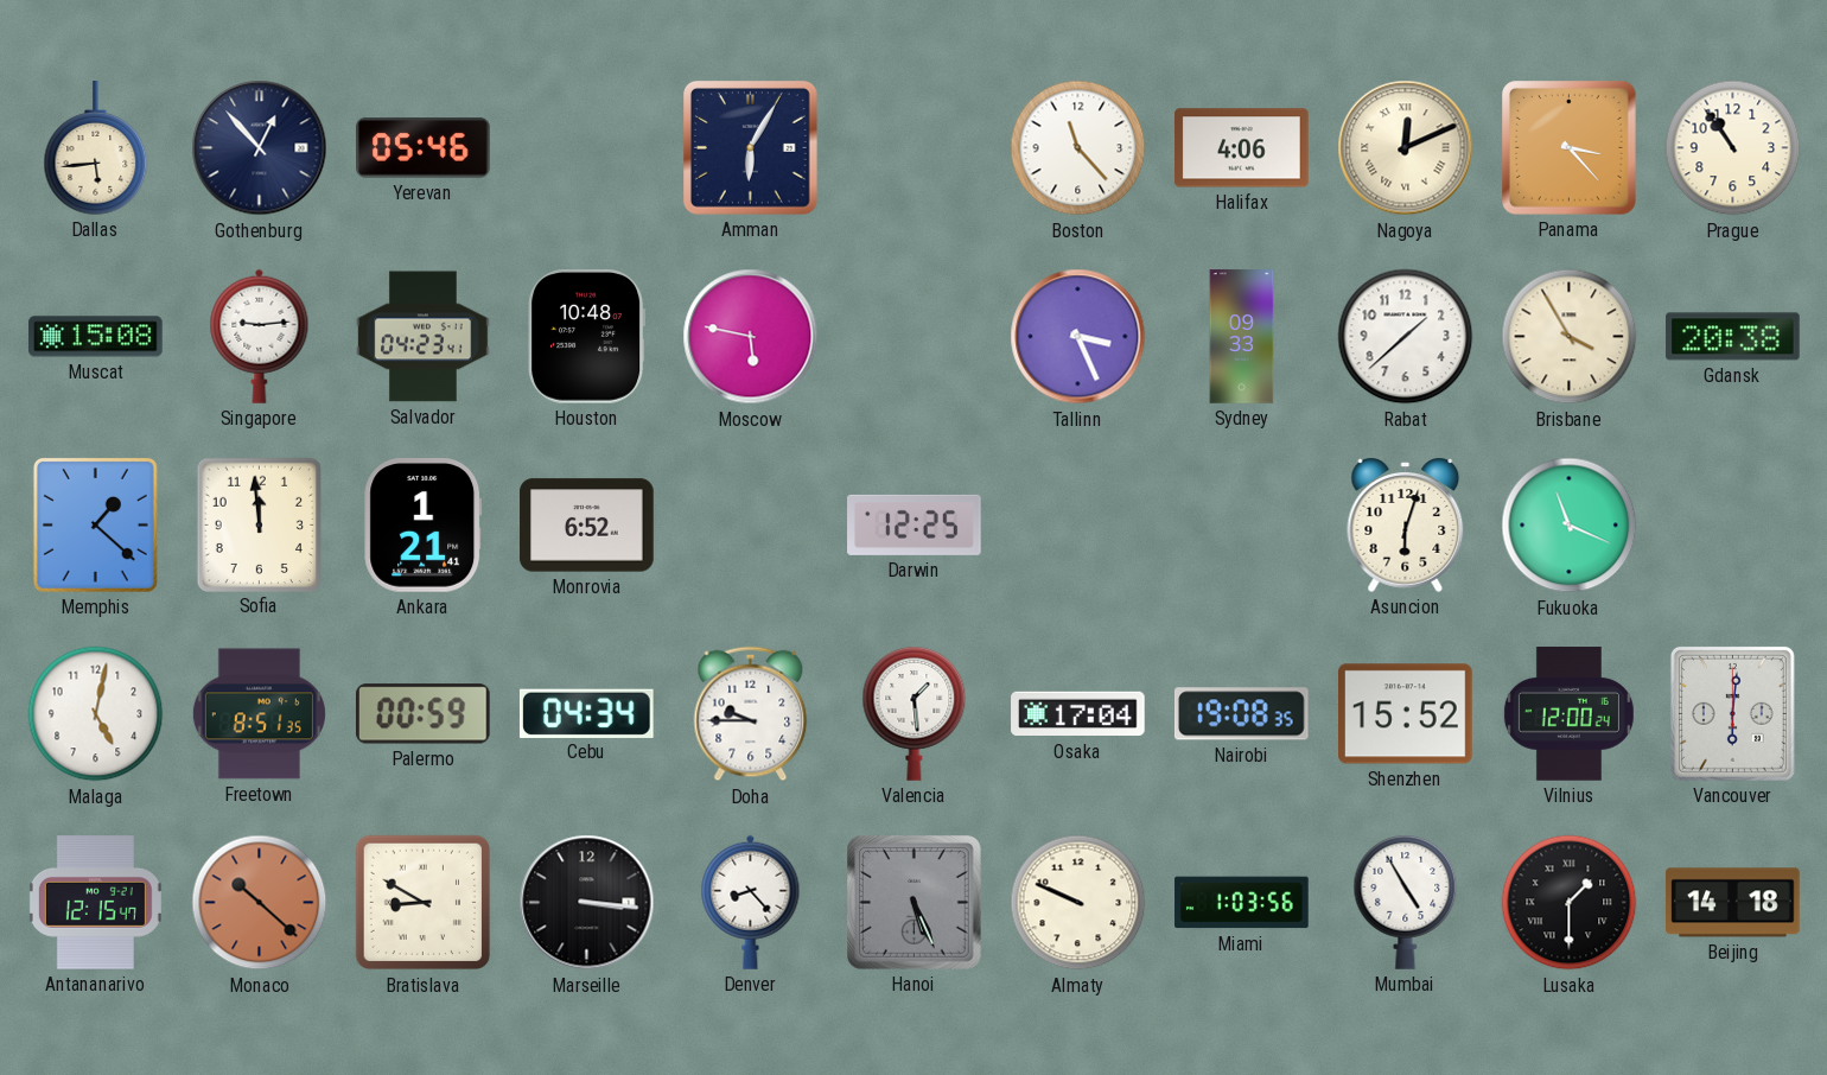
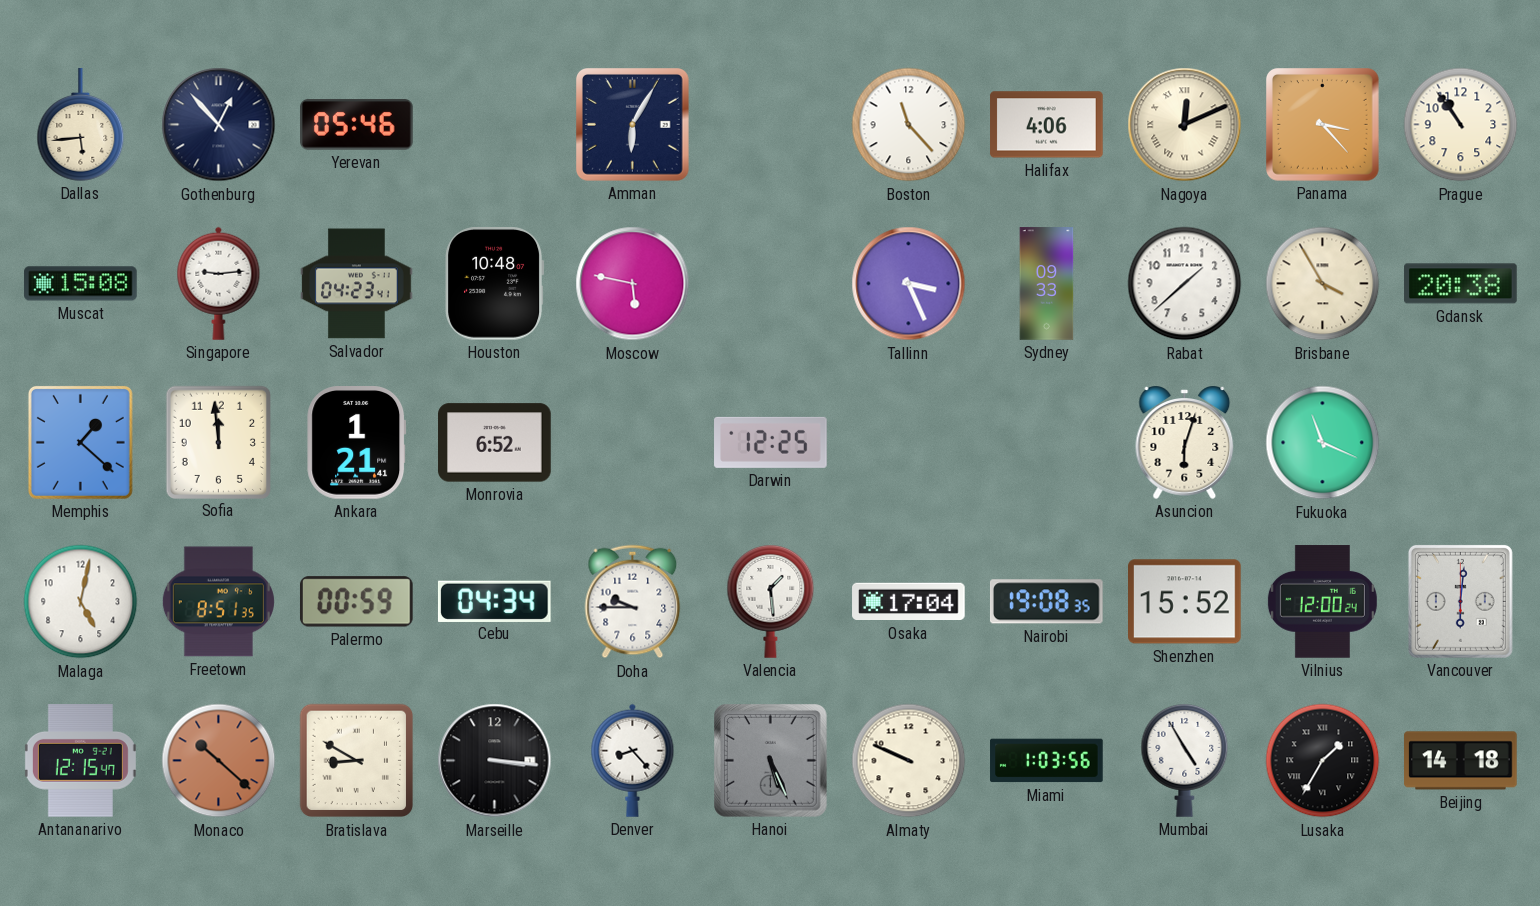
Lusaka: 1:30 -> 1:35
